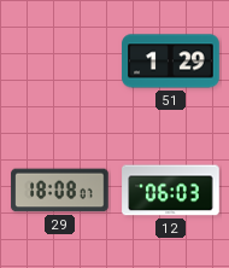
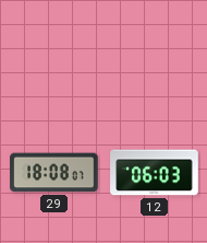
51: 1:29 -> none
